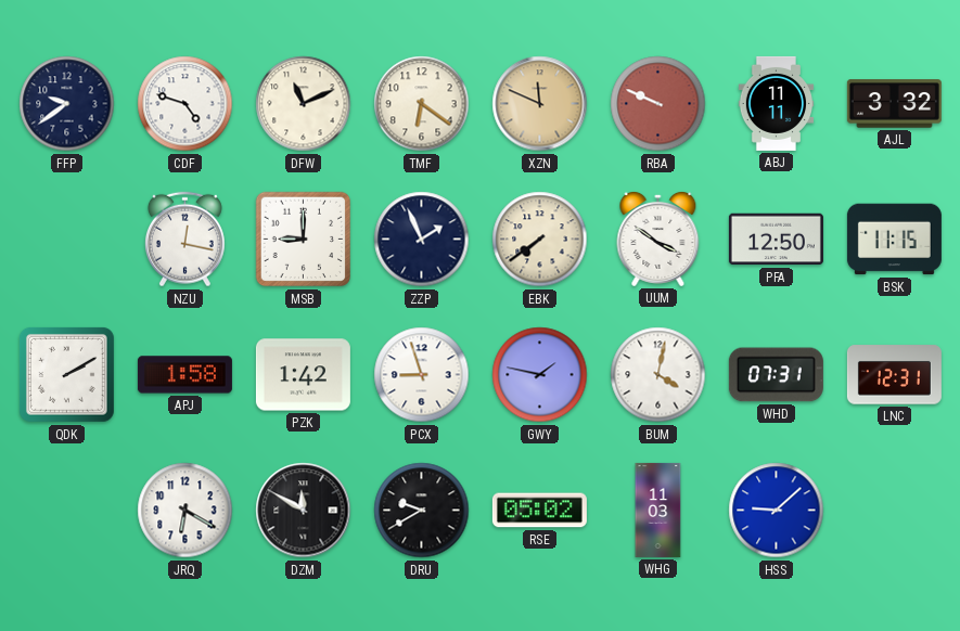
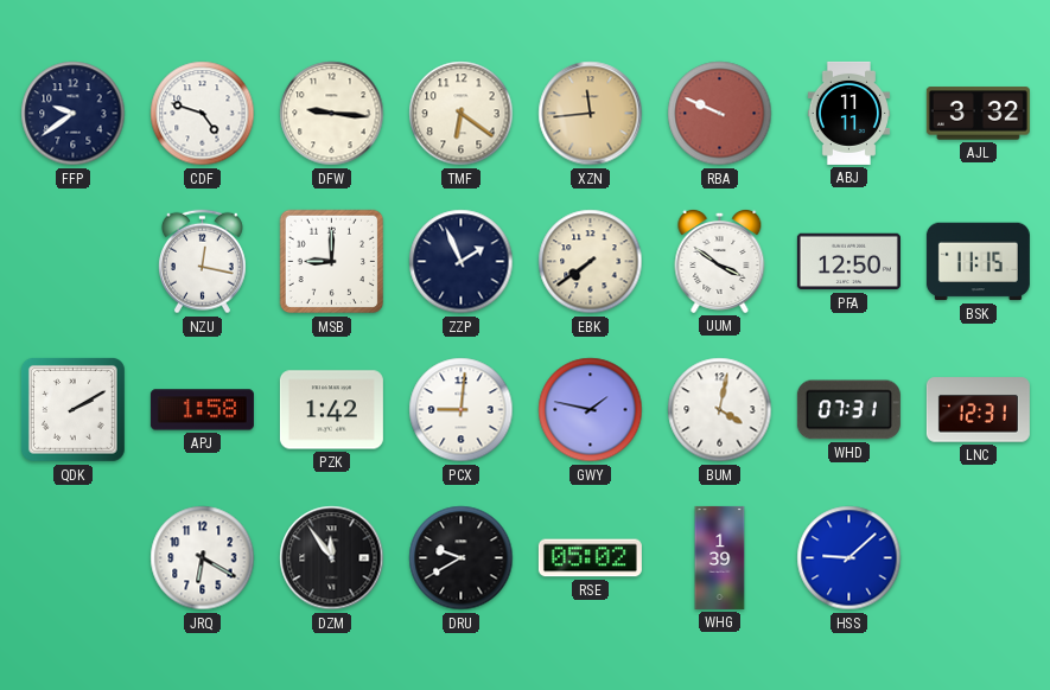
DFW: 11:11 -> 9:16
XZN: 11:49 -> 11:44
PCX: 8:57 -> 9:01
DZM: 11:50 -> 11:54
WHG: 11:03 -> 1:39
